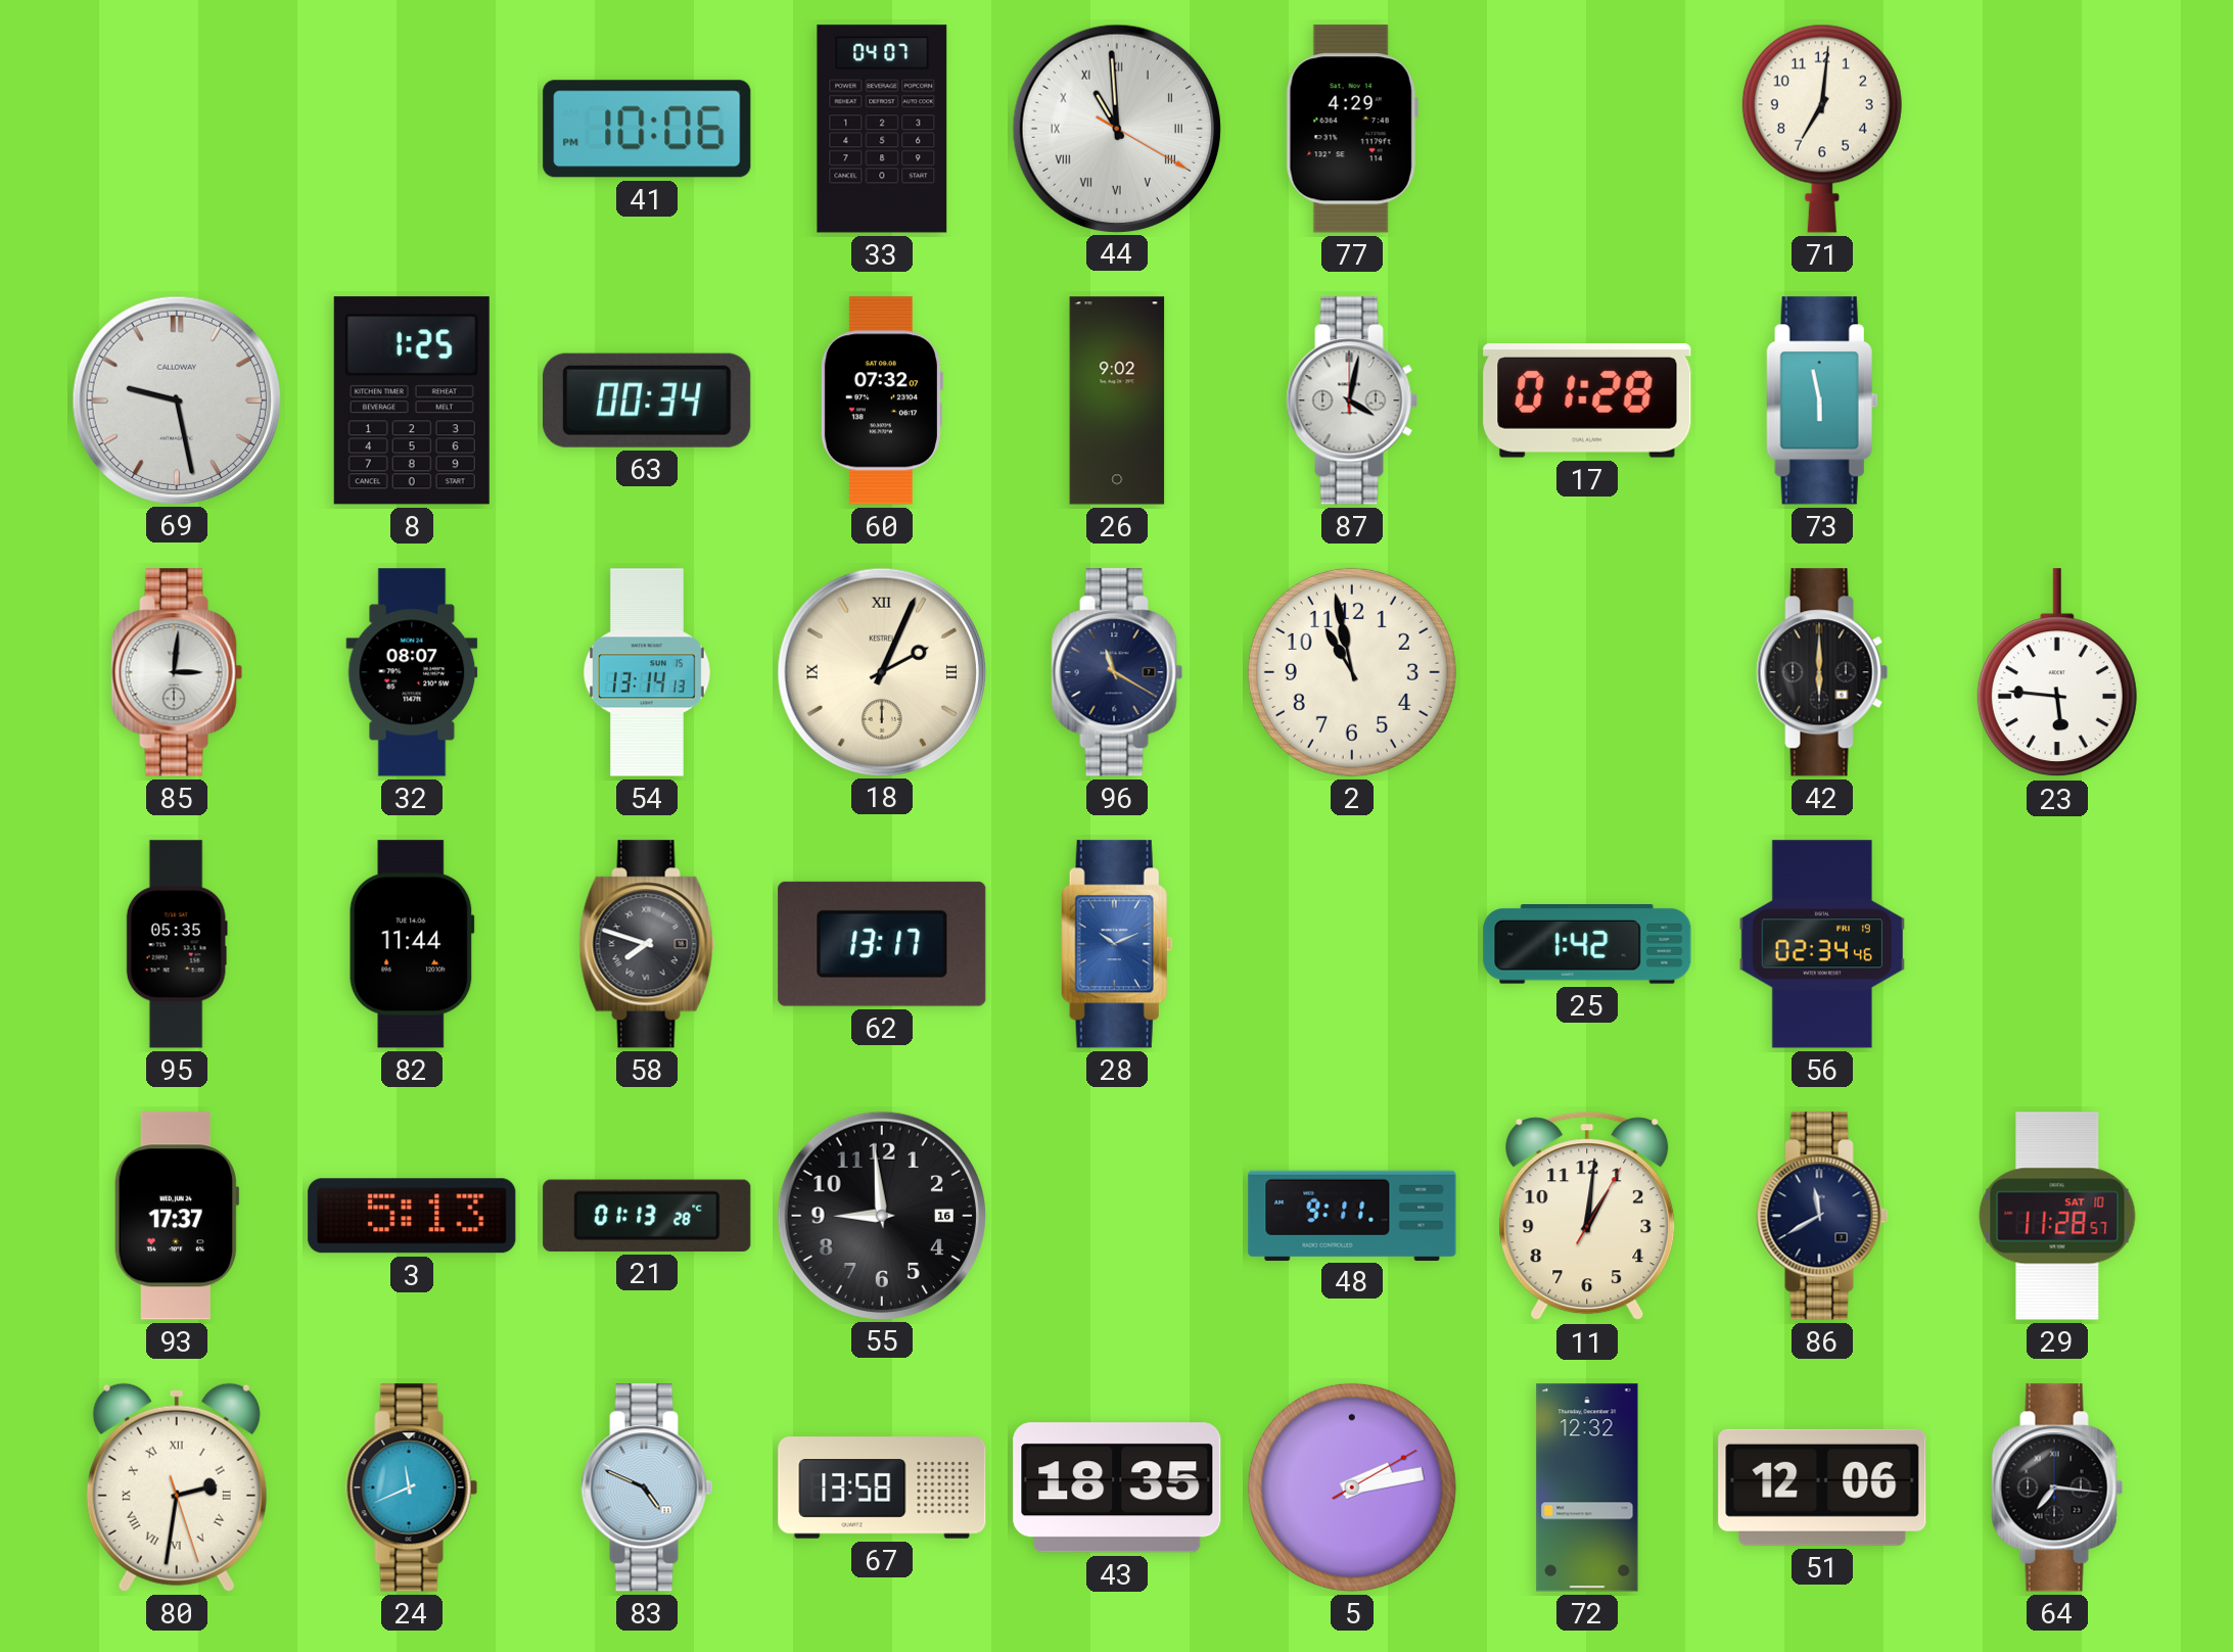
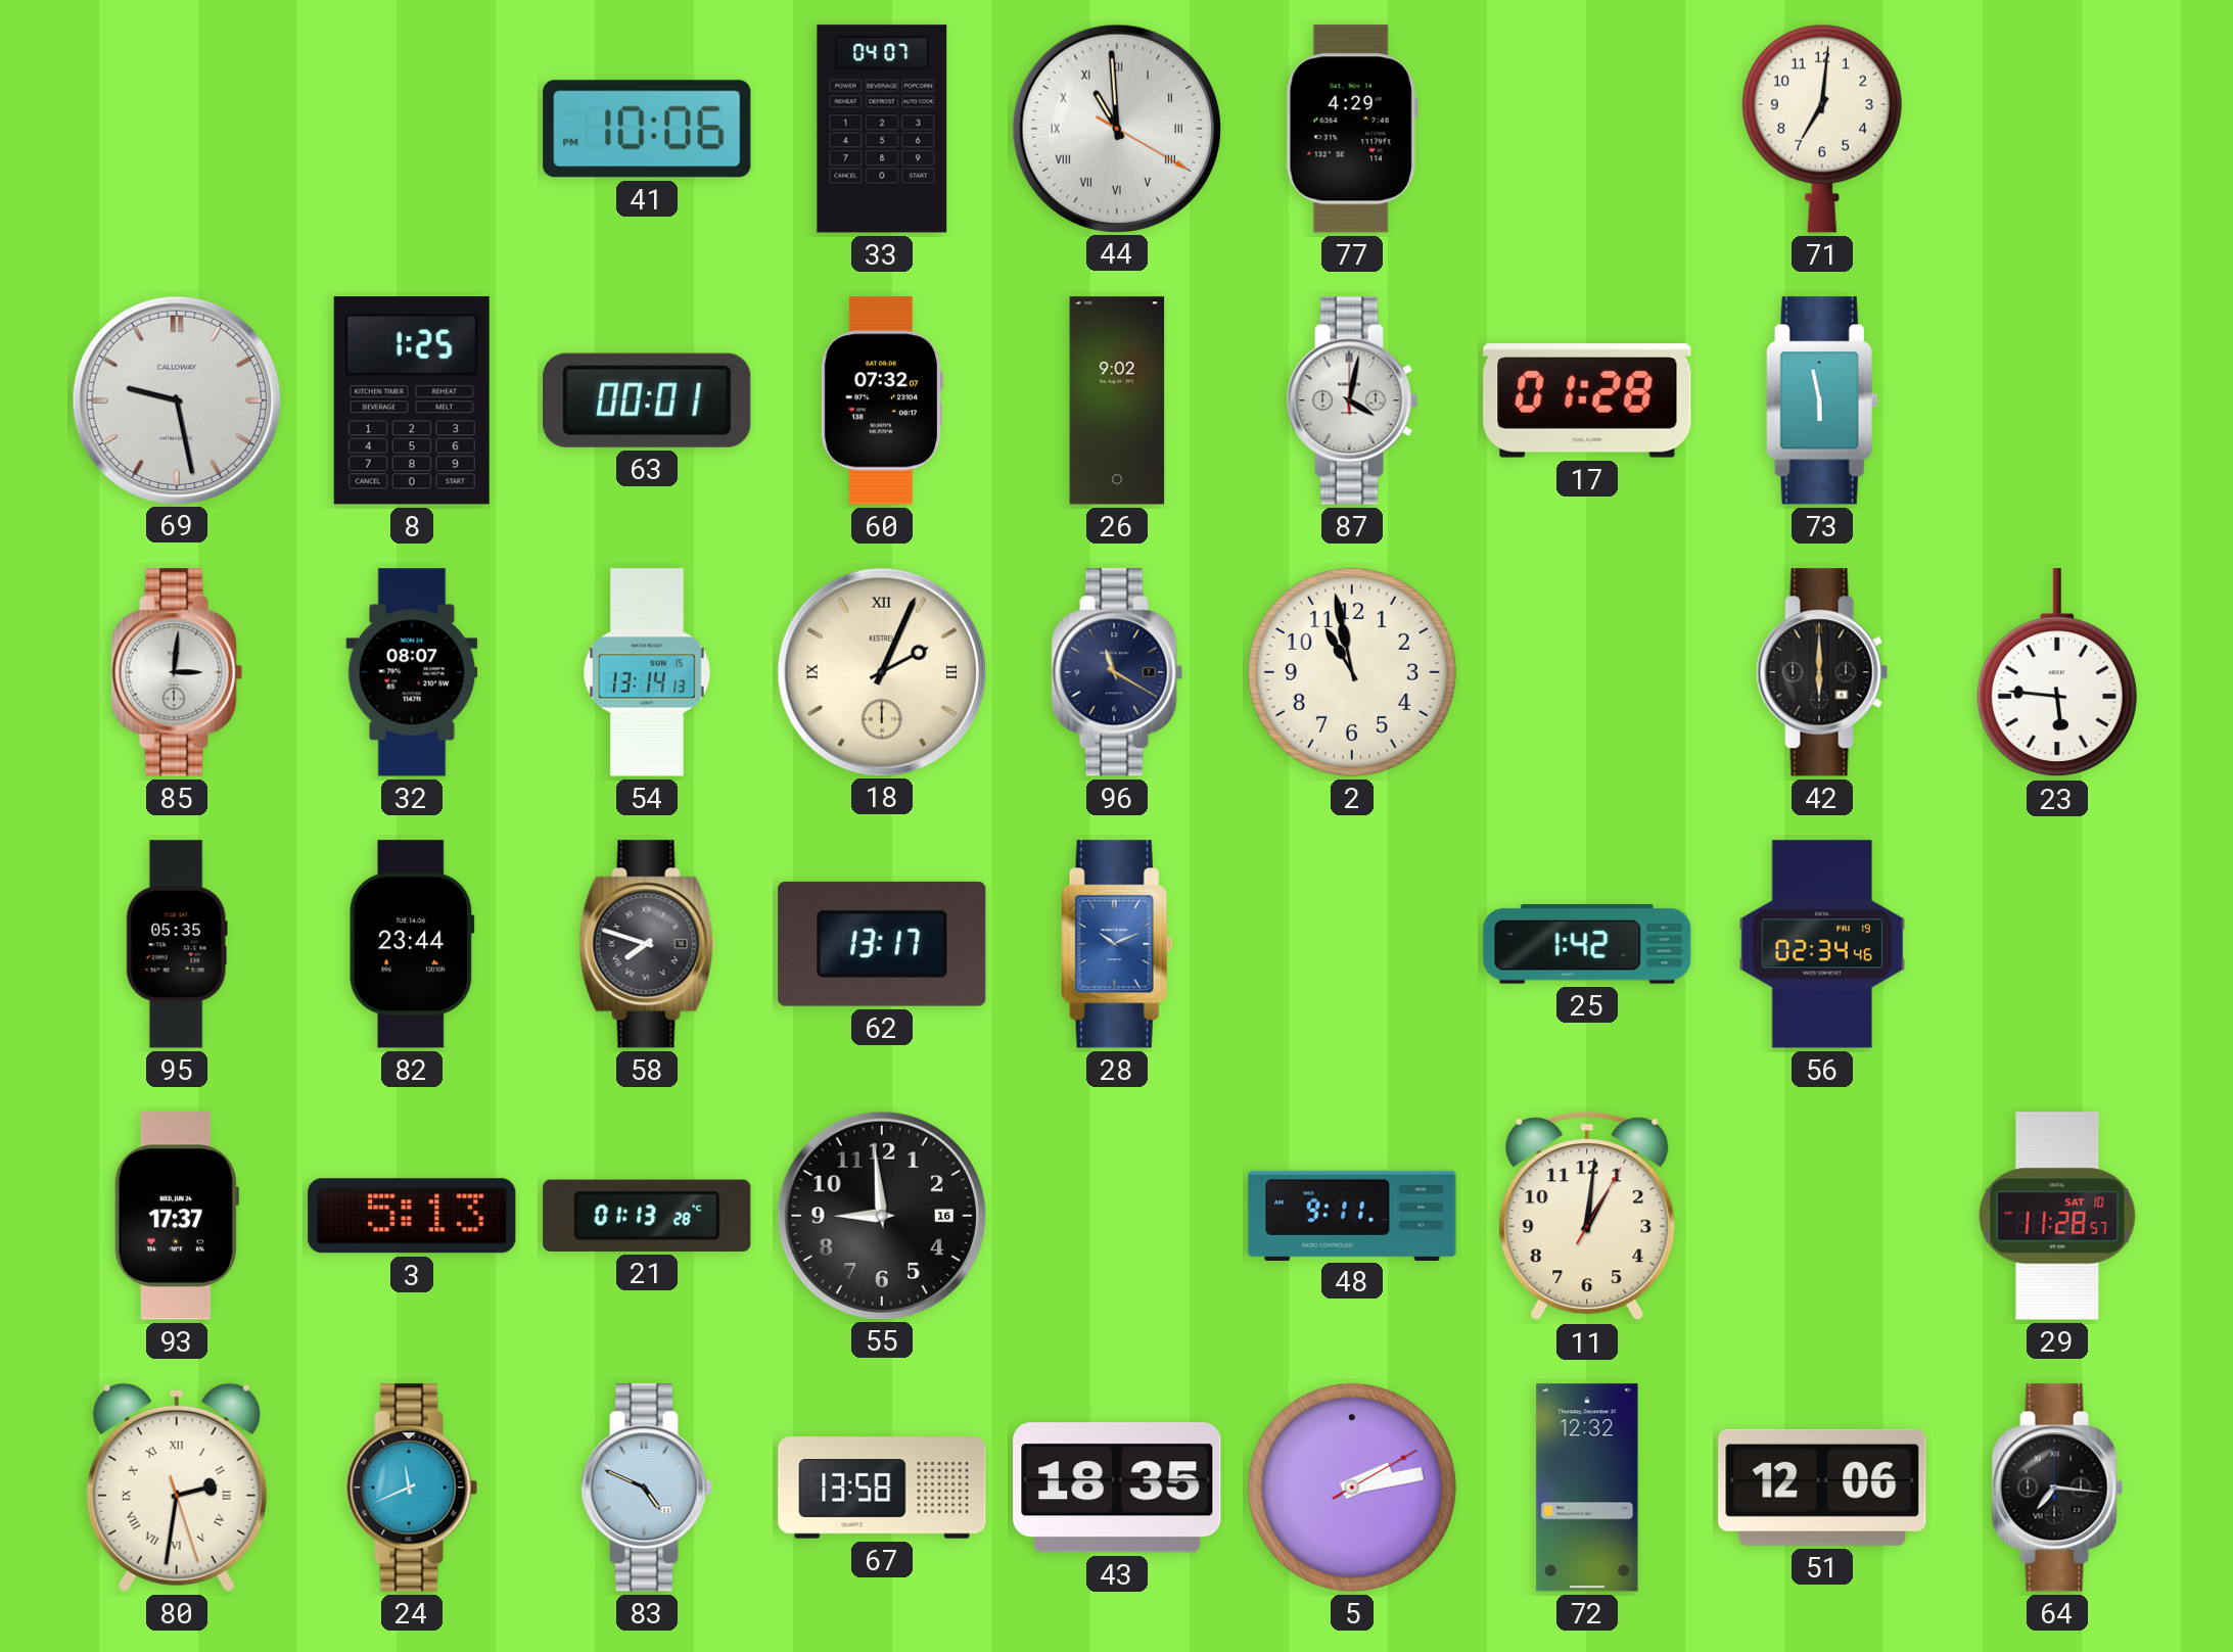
63: 00:34 -> 00:01
82: 11:44 -> 23:44
86: 11:40 -> none
